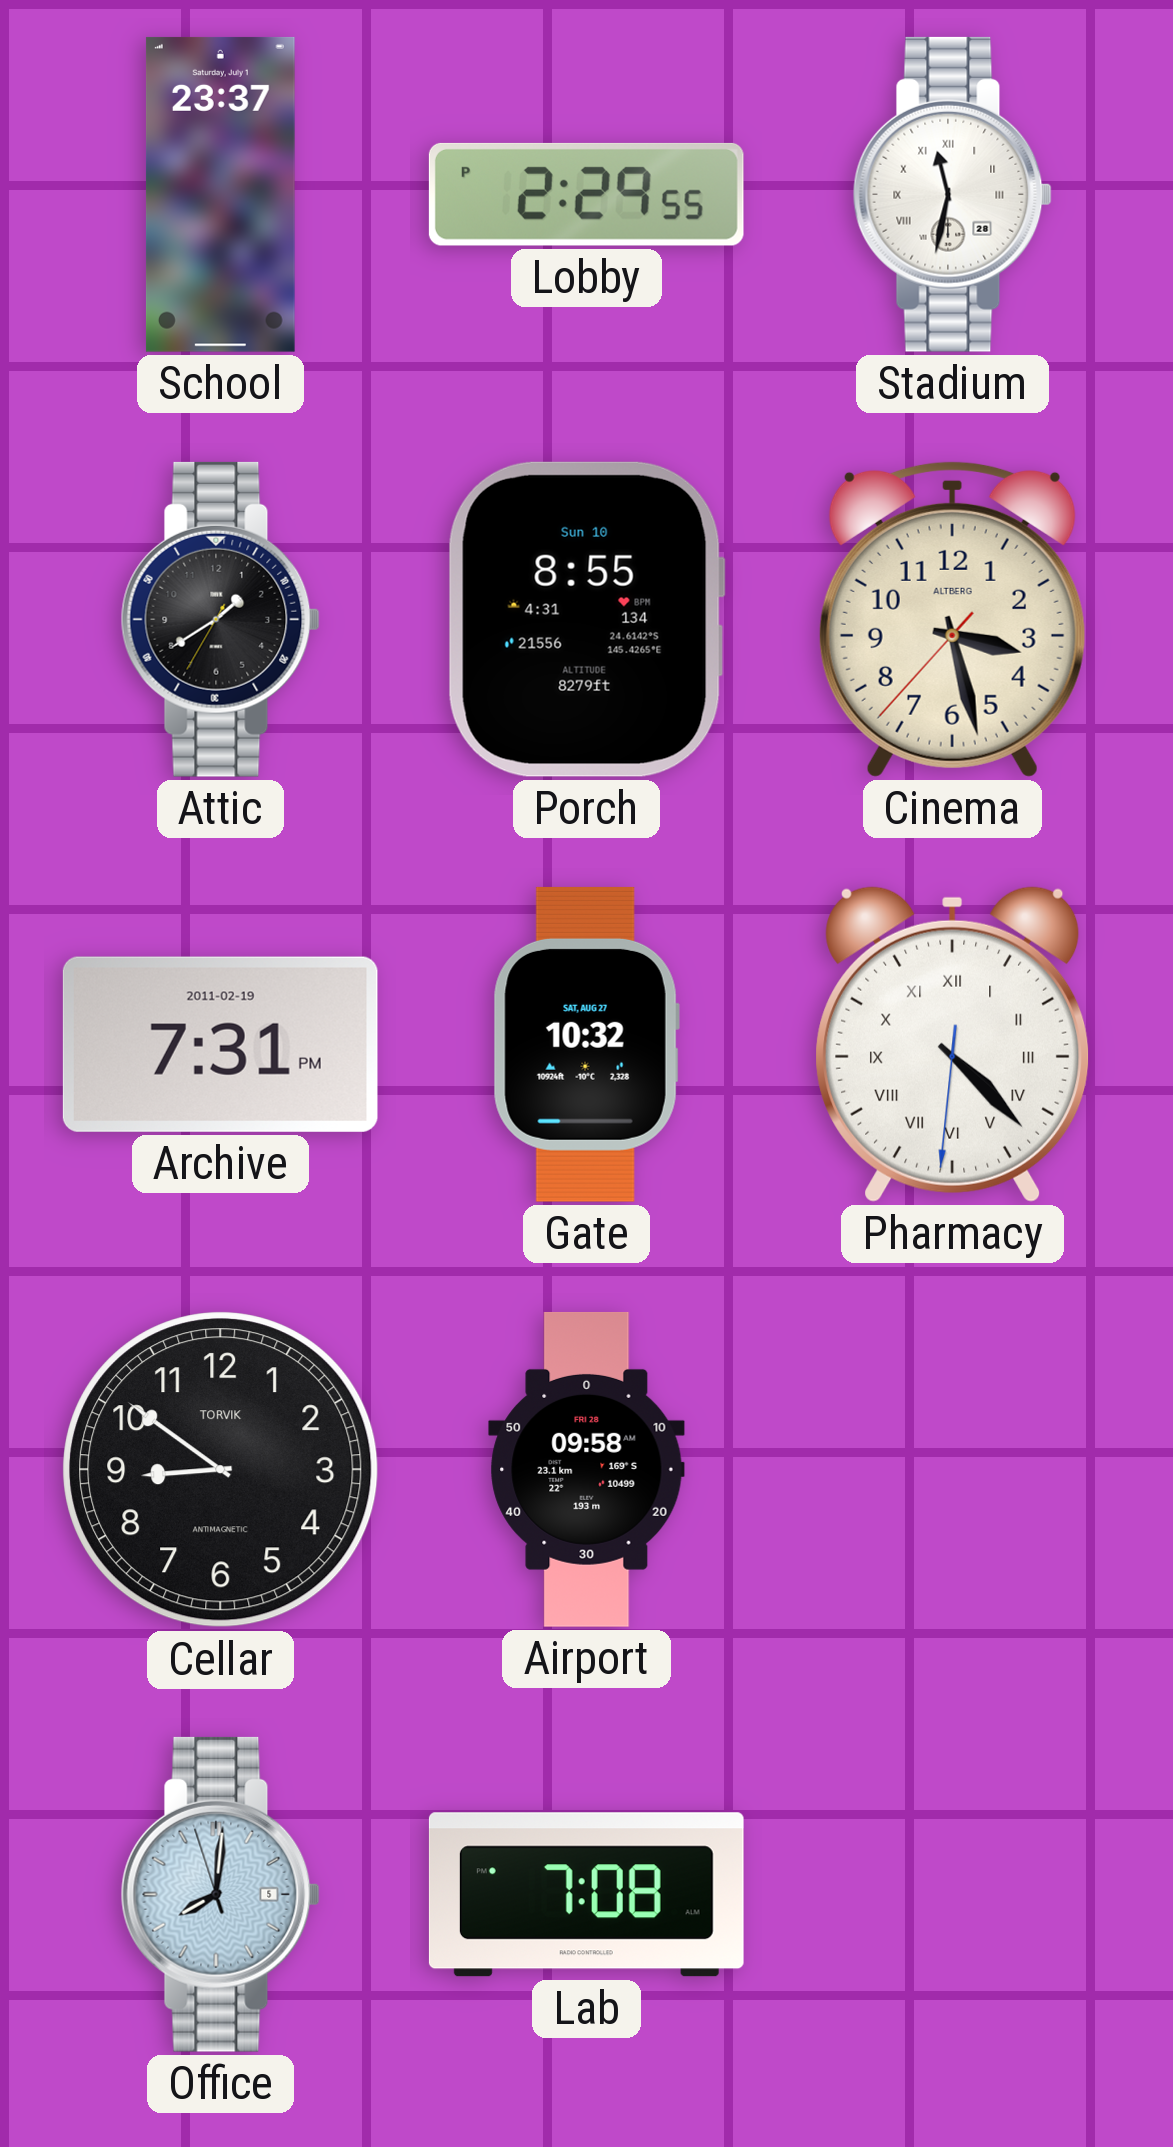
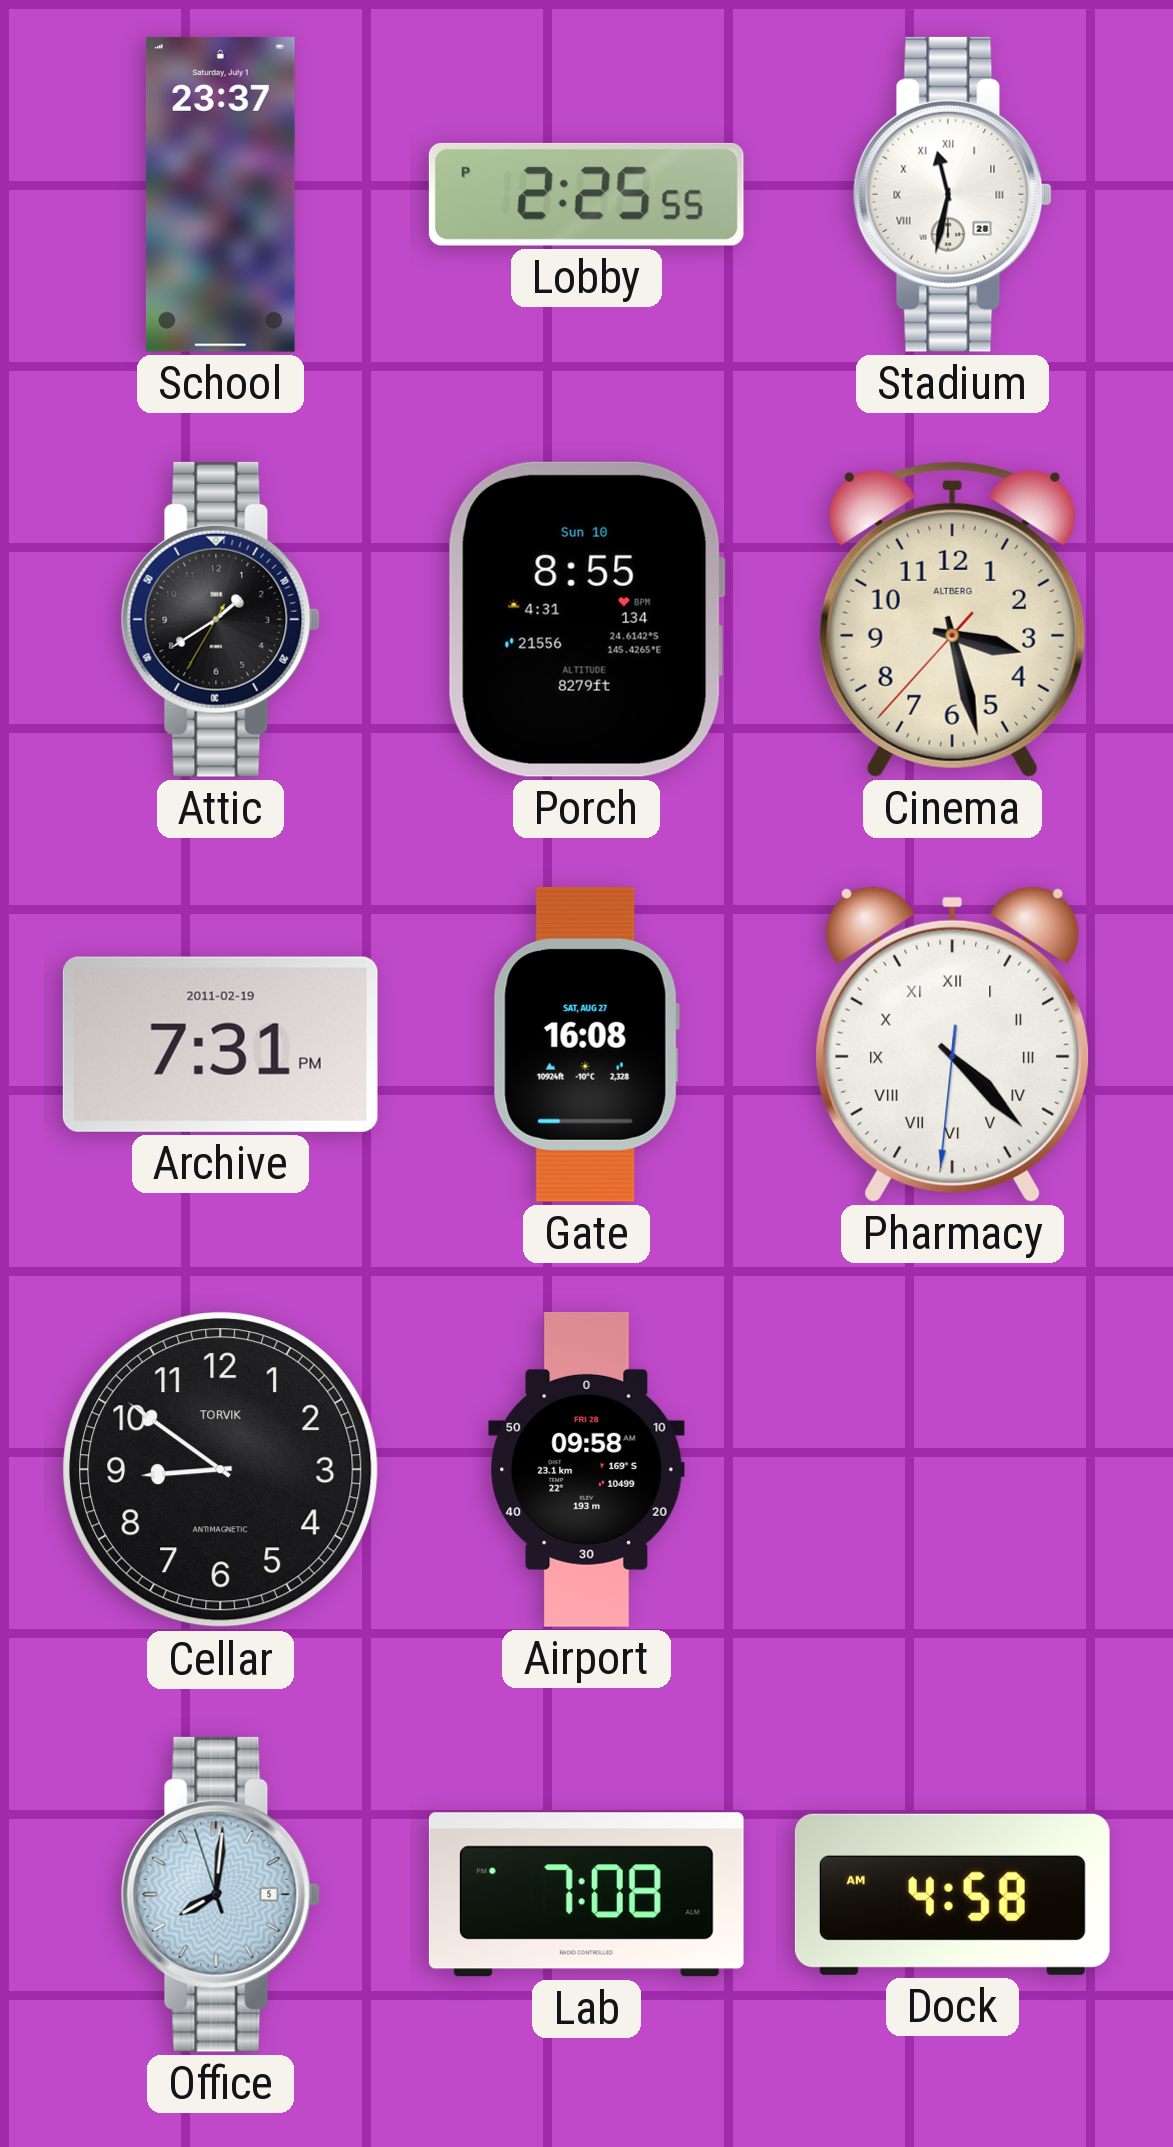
Lobby: 2:29 -> 2:25
Gate: 10:32 -> 16:08
Dock: none -> 4:58
